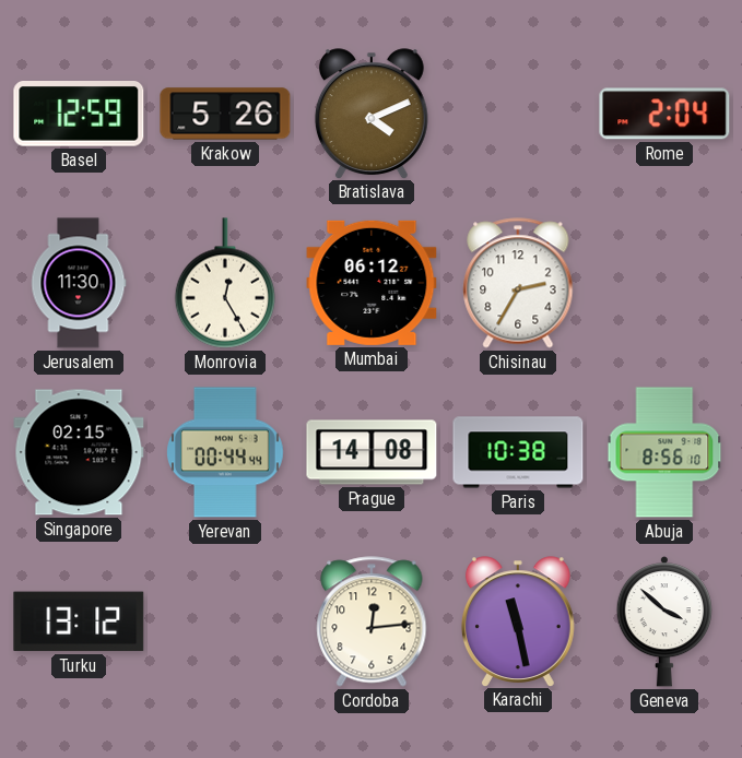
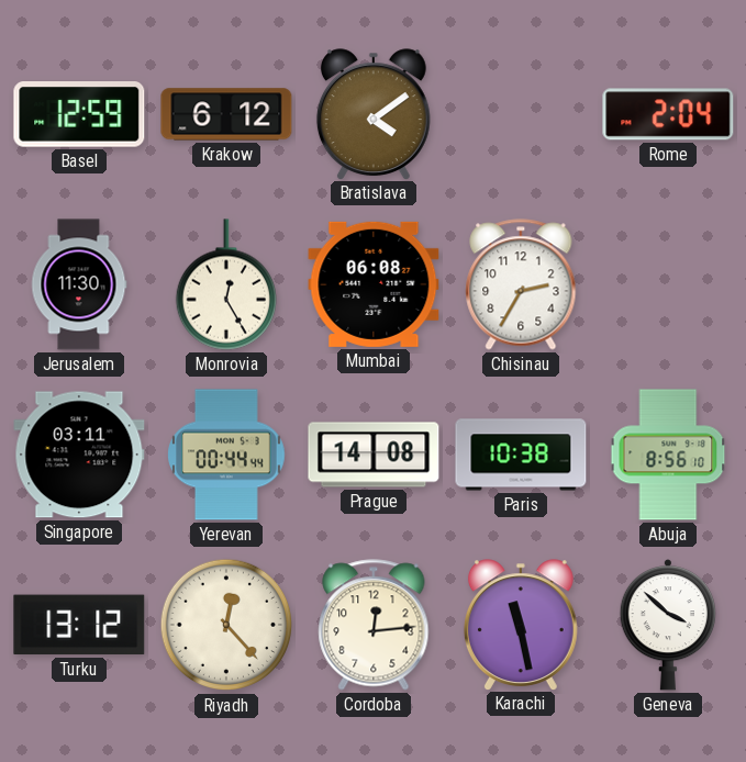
Krakow: 5:26 -> 6:12
Bratislava: 4:11 -> 4:09
Mumbai: 06:12 -> 06:08
Singapore: 02:15 -> 03:11
Riyadh: none -> 12:23
